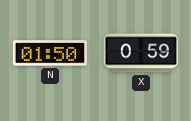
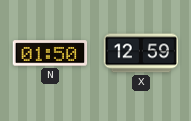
X: 0:59 -> 12:59
